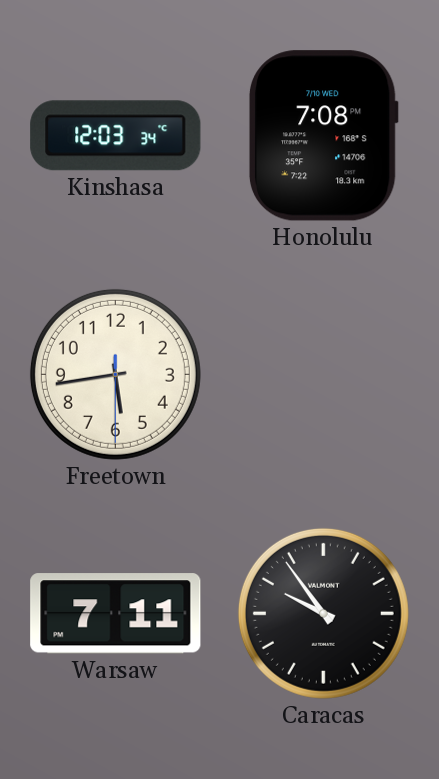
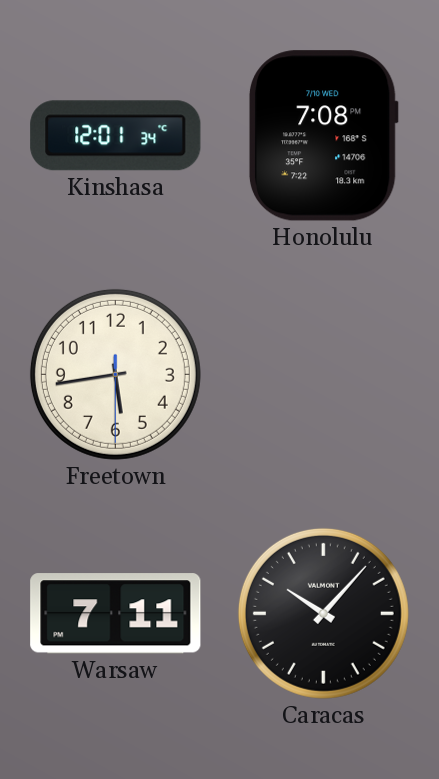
Kinshasa: 12:03 -> 12:01
Caracas: 9:54 -> 10:07
